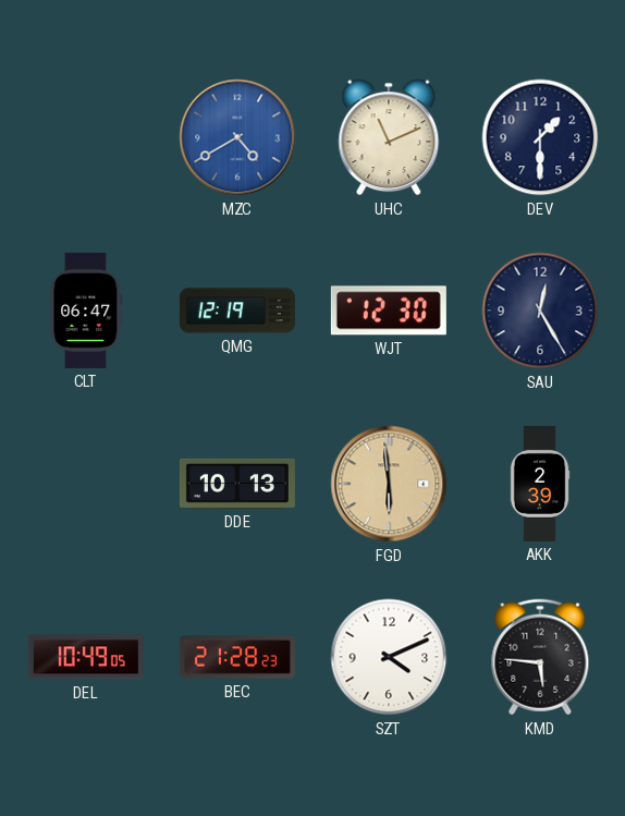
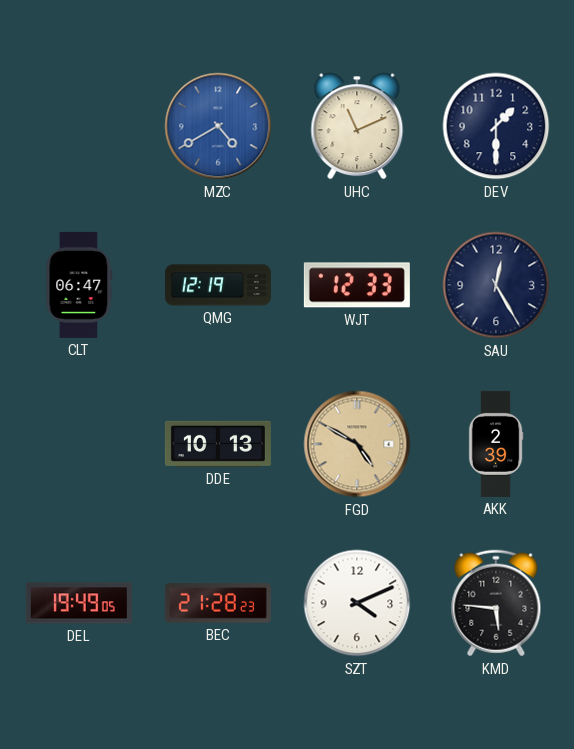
WJT: 12:30 -> 12:33
FGD: 5:59 -> 4:50
DEL: 10:49 -> 19:49
